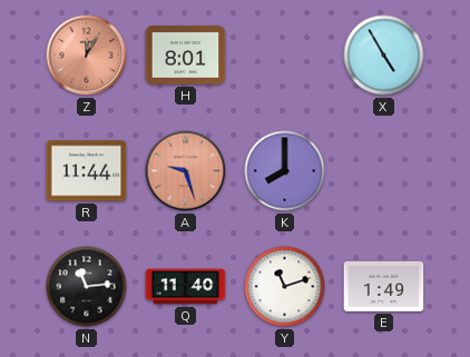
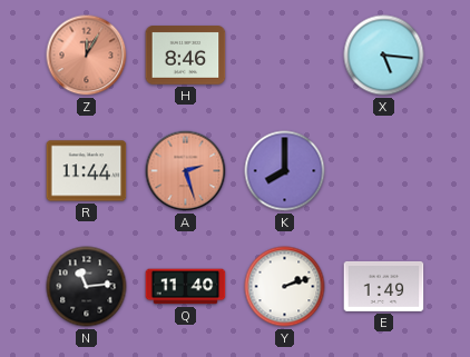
H: 8:01 -> 8:46
X: 4:55 -> 5:16
A: 9:27 -> 2:27
Y: 11:12 -> 2:12
